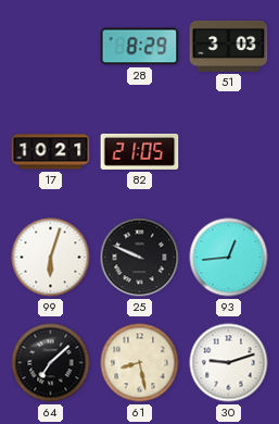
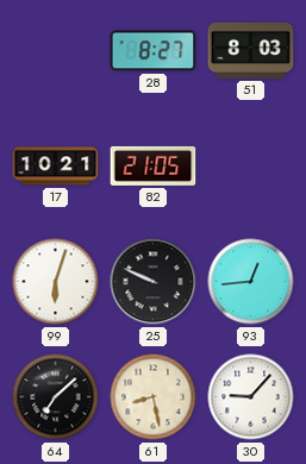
28: 8:29 -> 8:27
51: 3:03 -> 8:03
30: 9:12 -> 9:07
